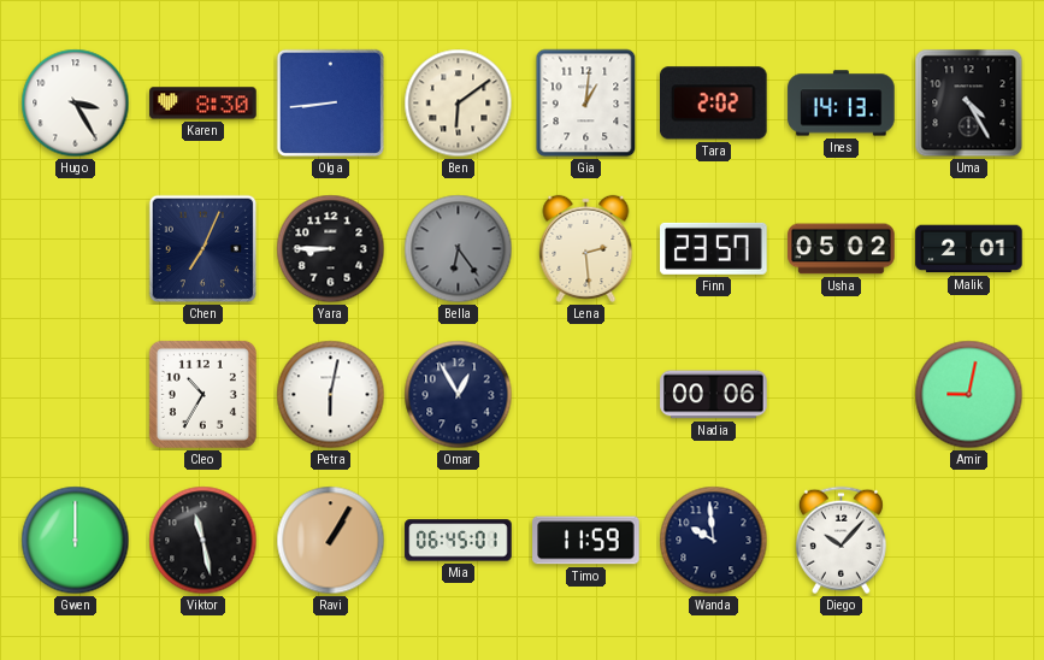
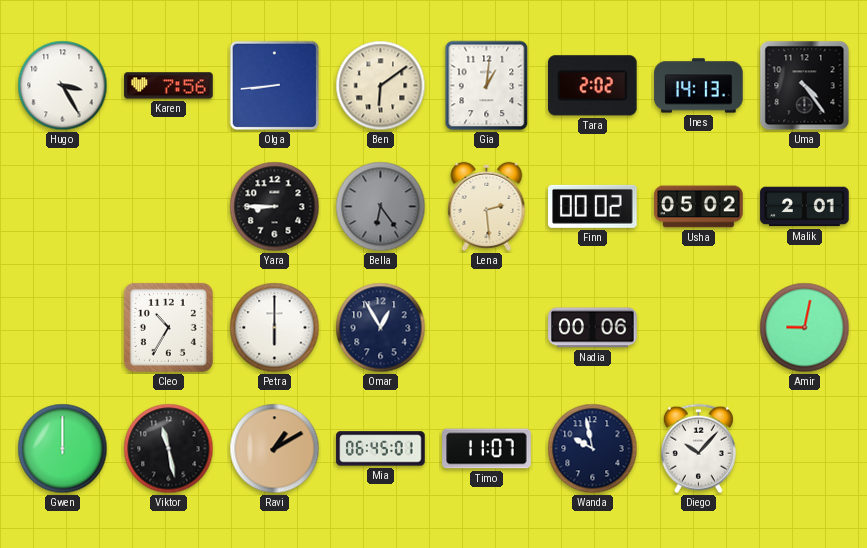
Karen: 8:30 -> 7:56
Uma: 4:25 -> 4:24
Chen: 7:04 -> none
Finn: 23:57 -> 00:02
Petra: 6:02 -> 6:00
Ravi: 1:05 -> 1:10
Timo: 11:59 -> 11:07
Wanda: 9:59 -> 9:58
